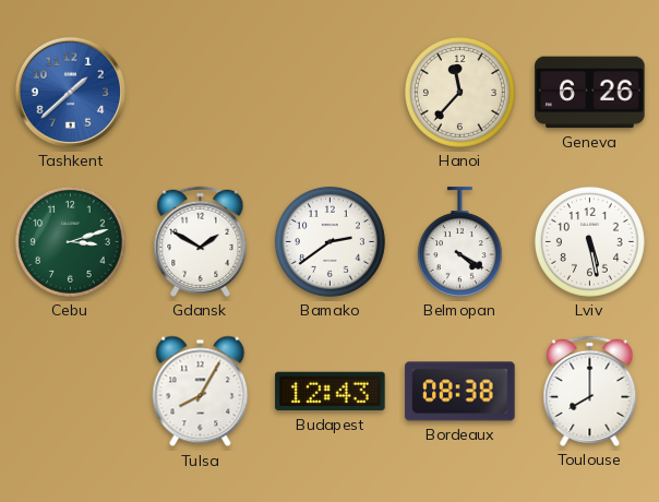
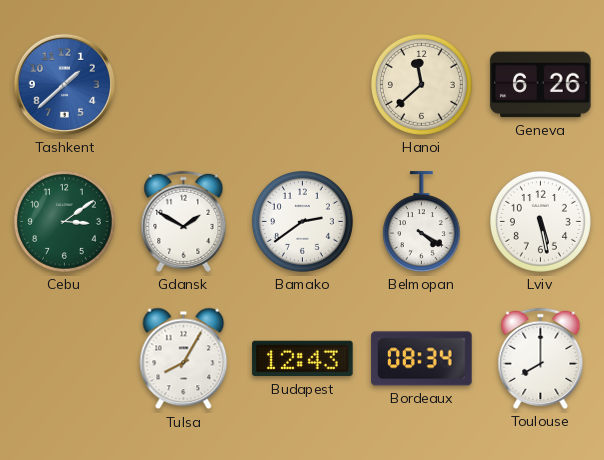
Hanoi: 11:37 -> 11:38
Cebu: 3:12 -> 3:09
Bordeaux: 08:38 -> 08:34
